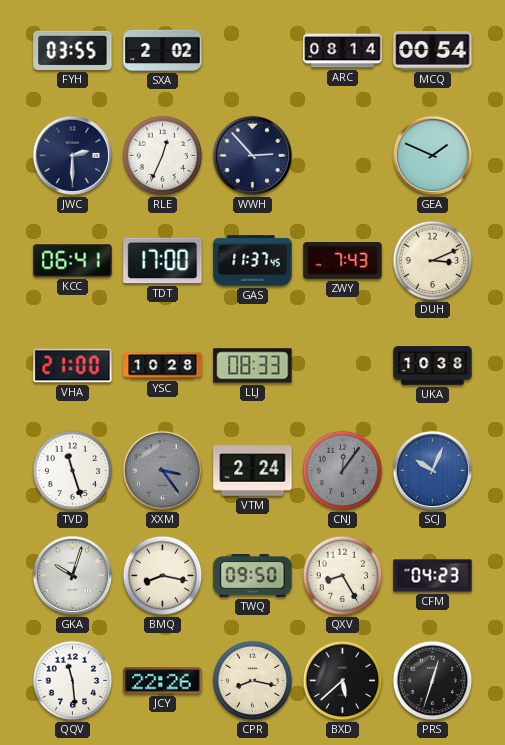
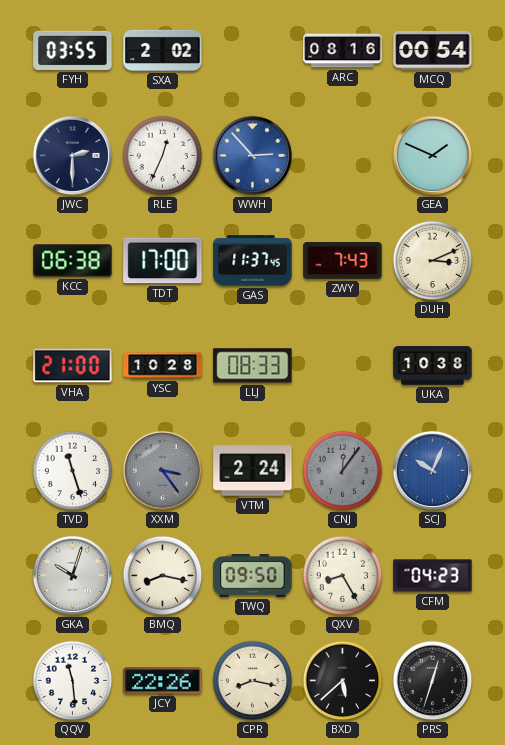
ARC: 08:14 -> 08:16
WWH dial: navy -> blue
KCC: 06:41 -> 06:38
